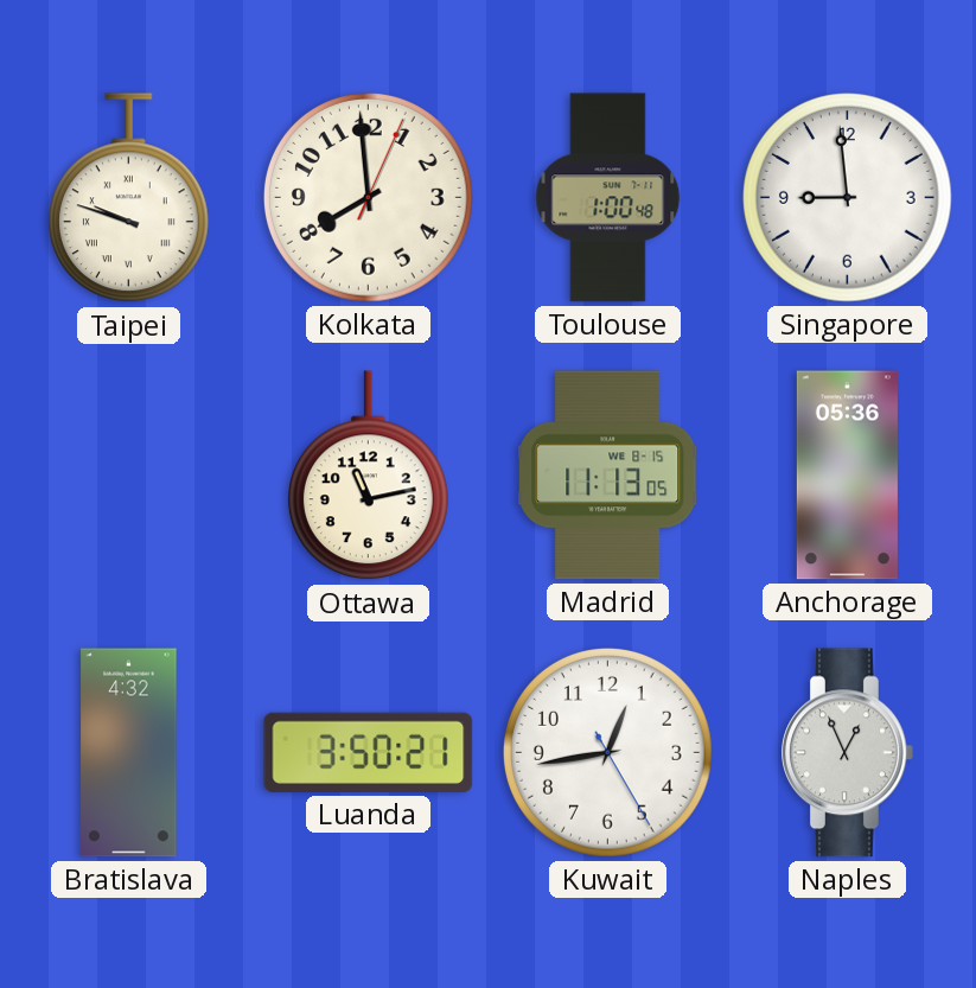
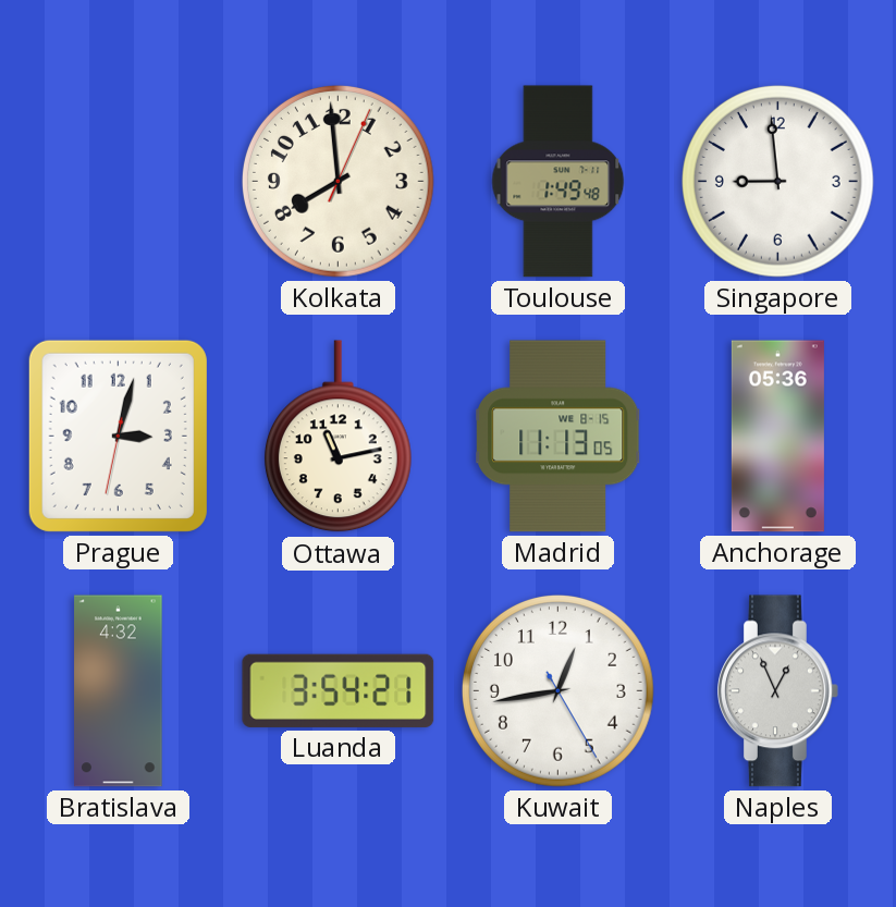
Taipei: 9:48 -> none
Toulouse: 1:00 -> 1:49
Prague: none -> 3:02
Luanda: 3:50 -> 3:54
